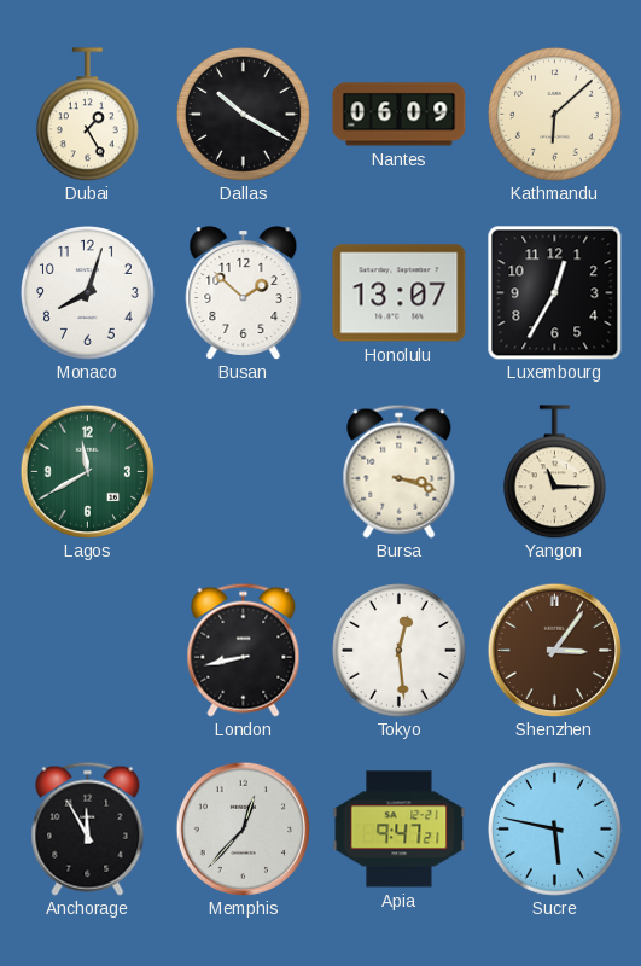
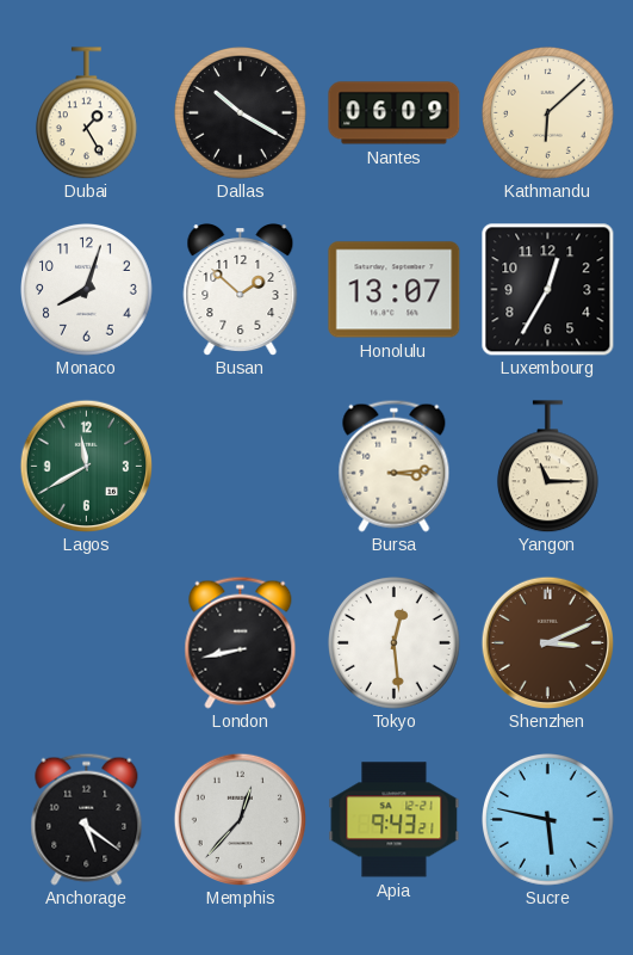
Bursa: 3:18 -> 3:14
Shenzhen: 3:06 -> 3:11
Anchorage: 11:55 -> 5:21
Apia: 9:47 -> 9:43
